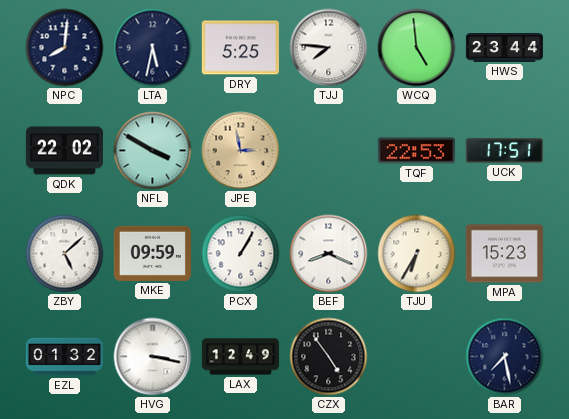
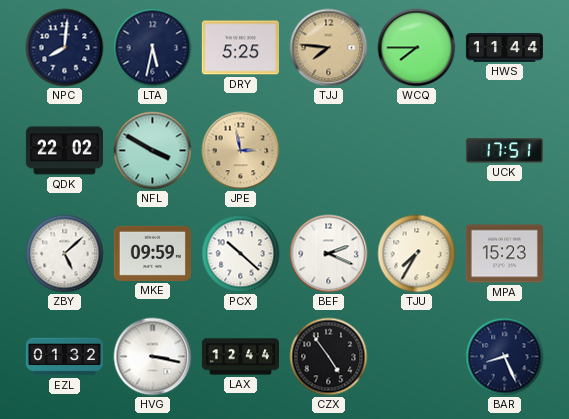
TJJ dial: white -> champagne
WCQ: 4:59 -> 7:45
HWS: 23:44 -> 11:44
TQF: 22:53 -> none
PCX: 1:05 -> 10:22
BEF: 8:19 -> 2:19
TJU: 6:35 -> 7:35
LAX: 12:49 -> 12:44
BAR: 7:28 -> 8:26
